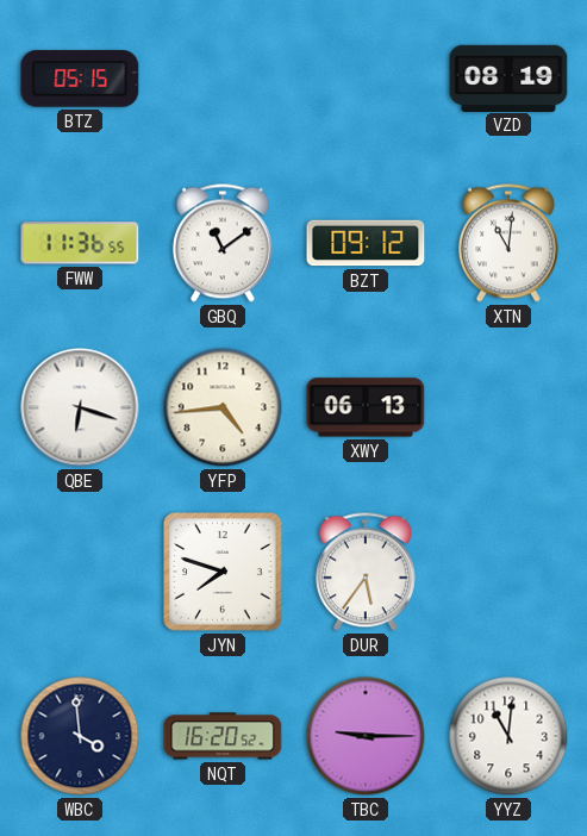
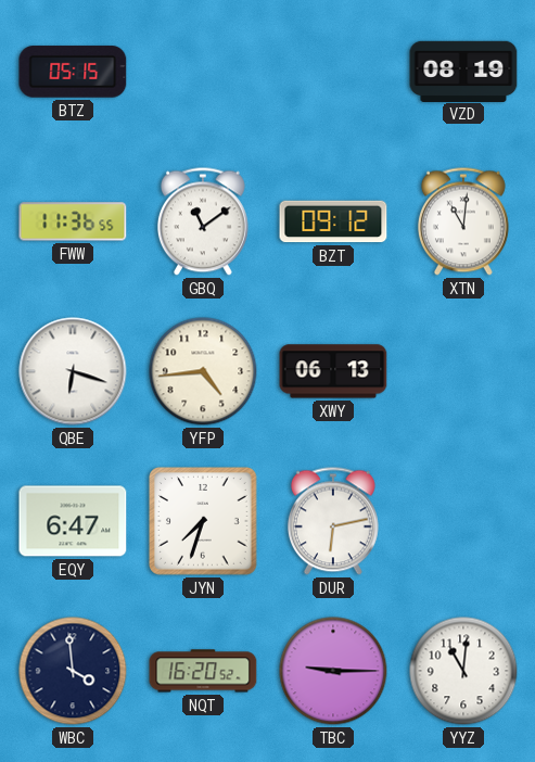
EQY: none -> 6:47
JYN: 7:48 -> 7:33
DUR: 5:36 -> 6:13
